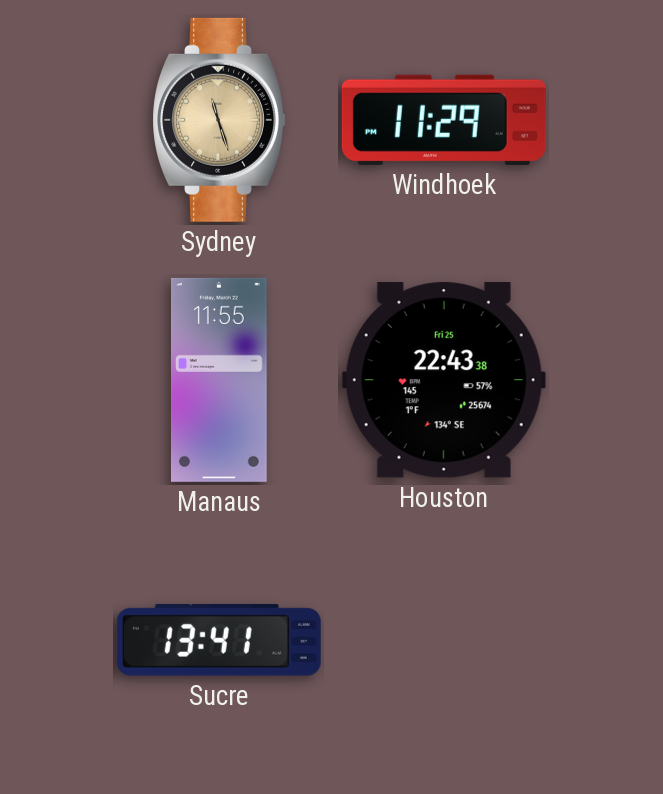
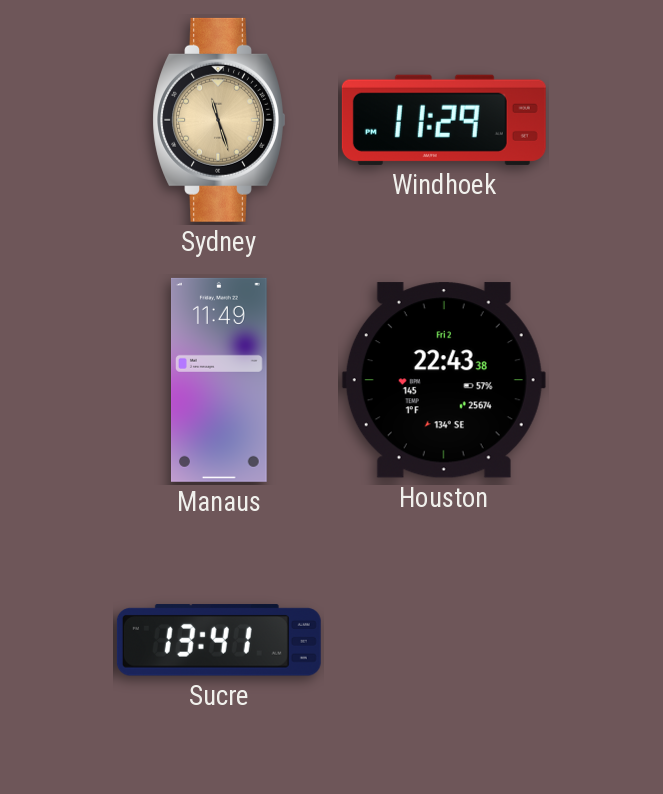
Manaus: 11:55 -> 11:49
Houston date: Fri 25 -> Fri 2
